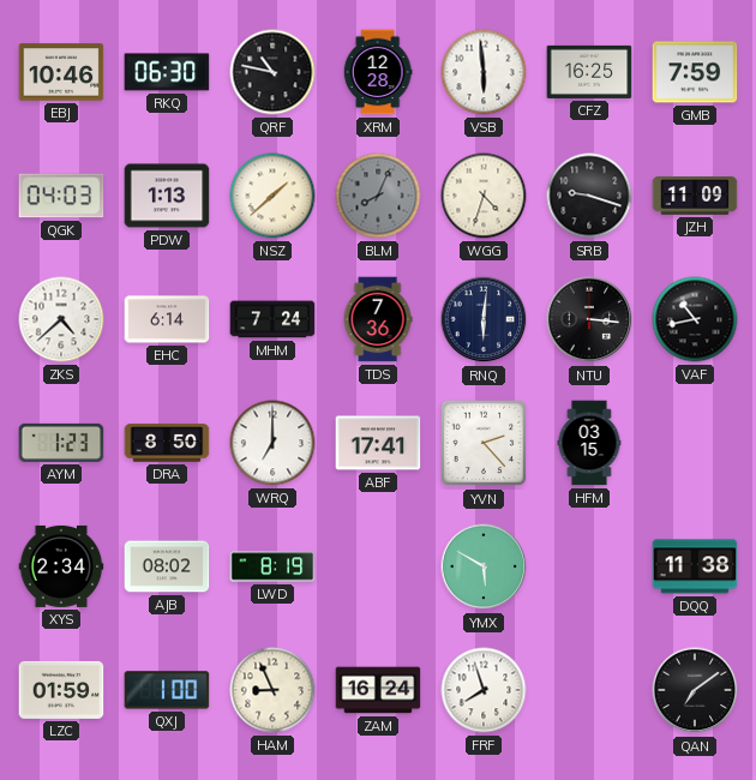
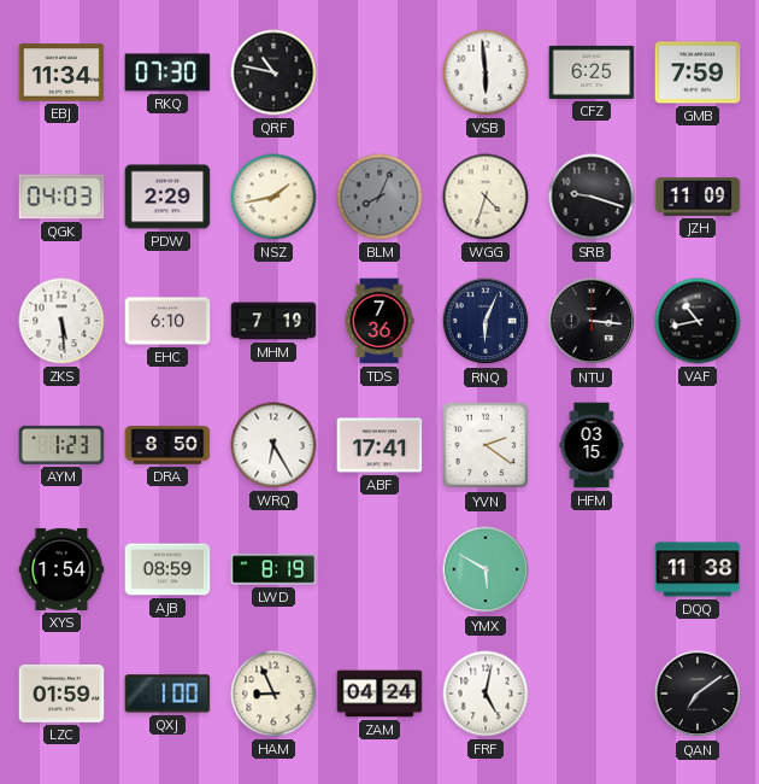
EBJ: 10:46 -> 11:34
RKQ: 06:30 -> 07:30
XRM: 12:28 -> none
CFZ: 16:25 -> 6:25
PDW: 1:13 -> 2:29
NSZ: 1:38 -> 1:43
ZKS: 4:38 -> 5:29
EHC: 6:14 -> 6:10
MHM: 7:24 -> 7:19
RNQ: 6:01 -> 6:04
WRQ: 7:00 -> 6:25
YVN: 2:23 -> 2:21
XYS: 2:34 -> 1:54
AJB: 08:02 -> 08:59
ZAM: 16:24 -> 04:24
FRF: 7:57 -> 5:02
